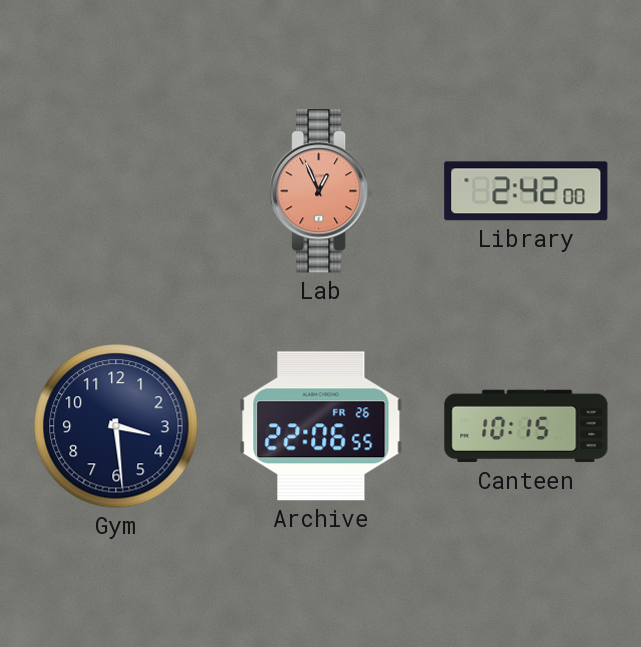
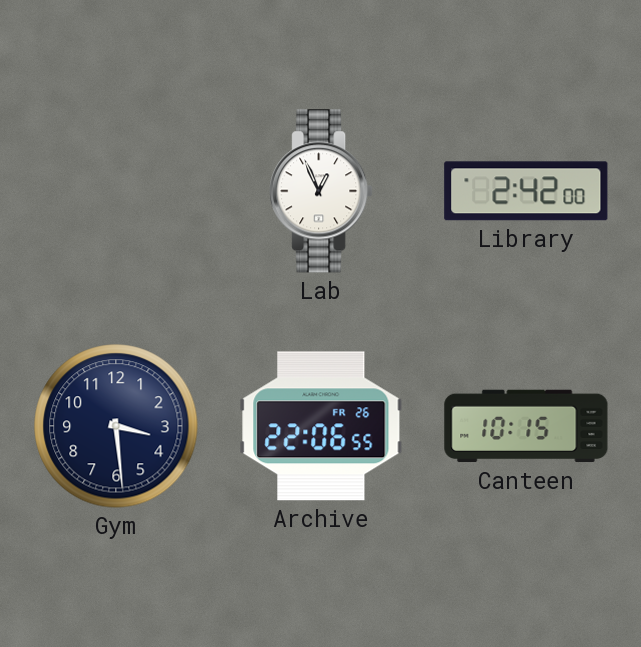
Lab dial: salmon -> white
